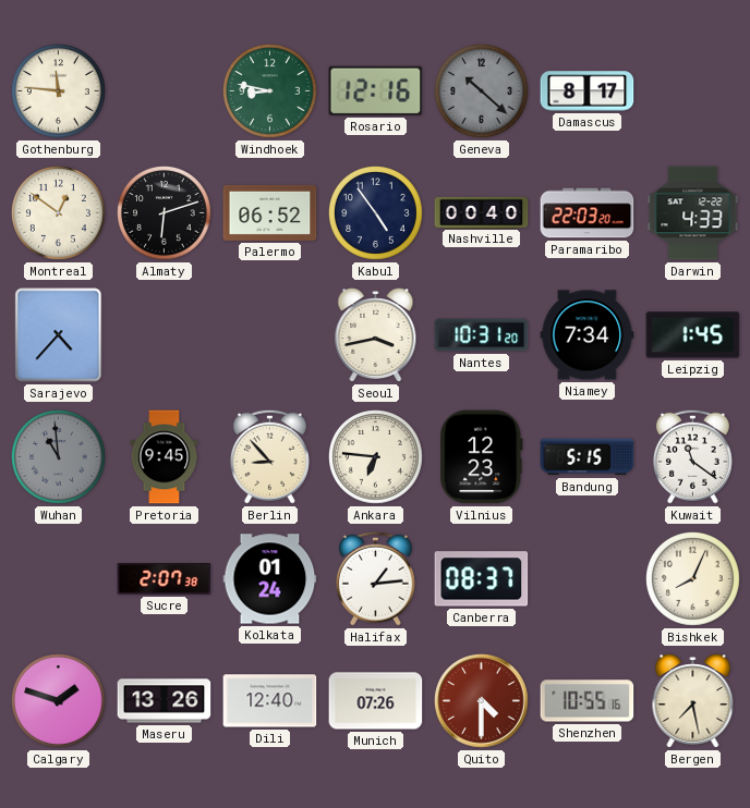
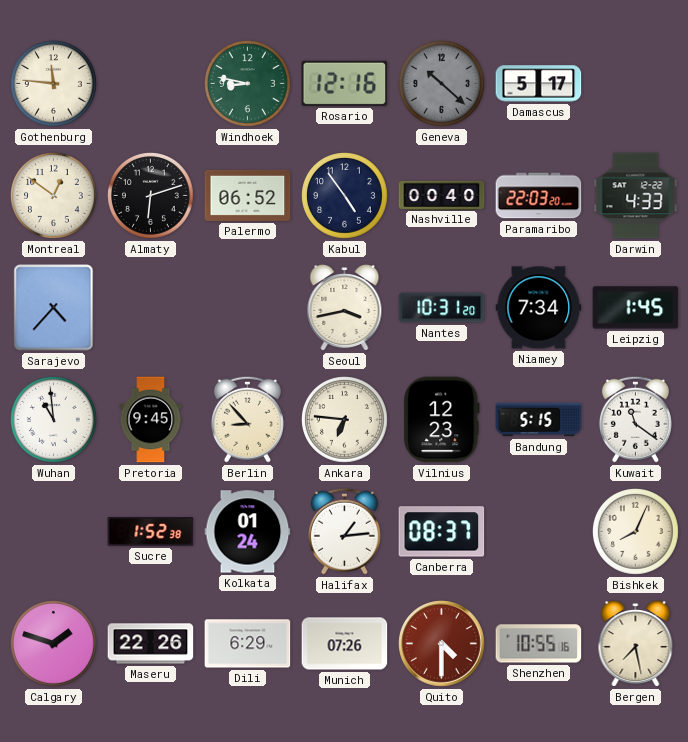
Damascus: 8:17 -> 5:17
Wuhan dial: grey -> white
Sucre: 2:07 -> 1:52
Maseru: 13:26 -> 22:26
Dili: 12:40 -> 6:29
